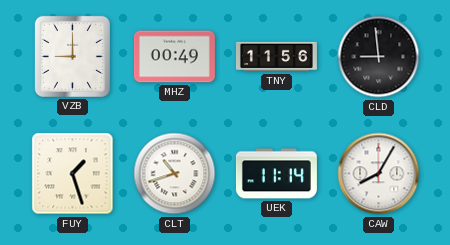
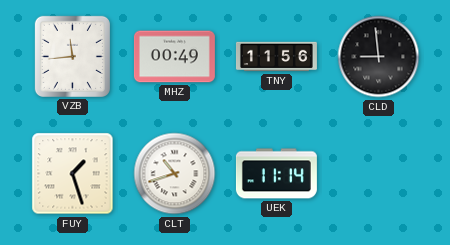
VZB: 9:00 -> 11:44
CAW: 8:05 -> none
